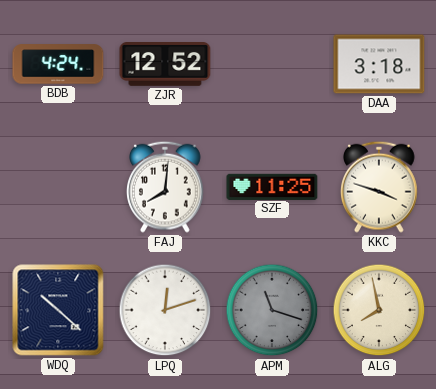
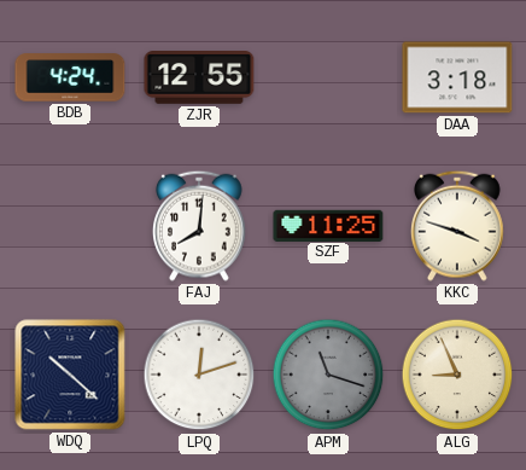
ZJR: 12:52 -> 12:55
ALG: 7:58 -> 8:56
